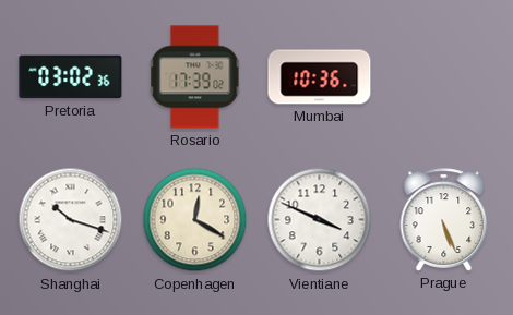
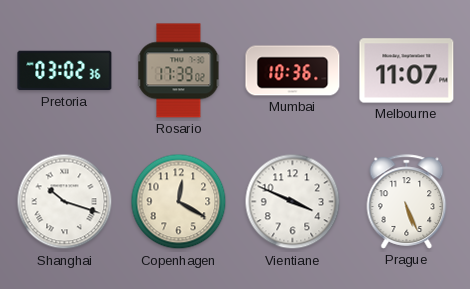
Melbourne: none -> 11:07
